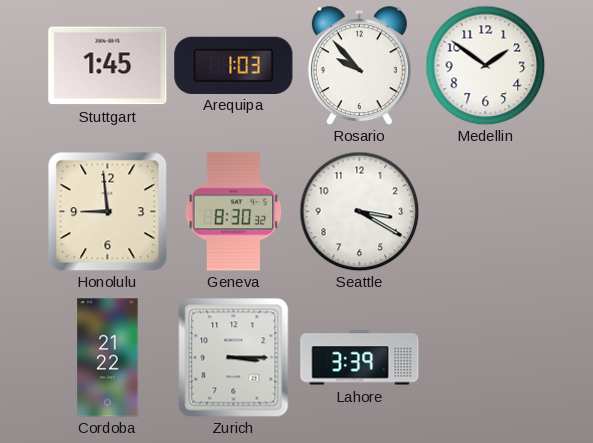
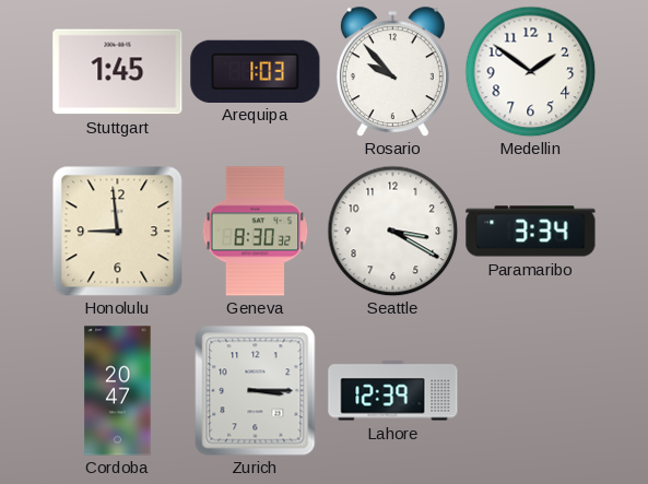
Paramaribo: none -> 3:34
Cordoba: 21:22 -> 20:47
Lahore: 3:39 -> 12:39
